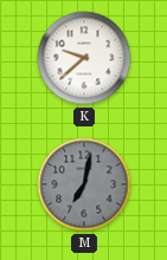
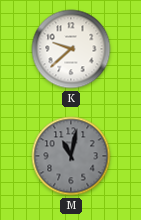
M: 7:02 -> 11:02
